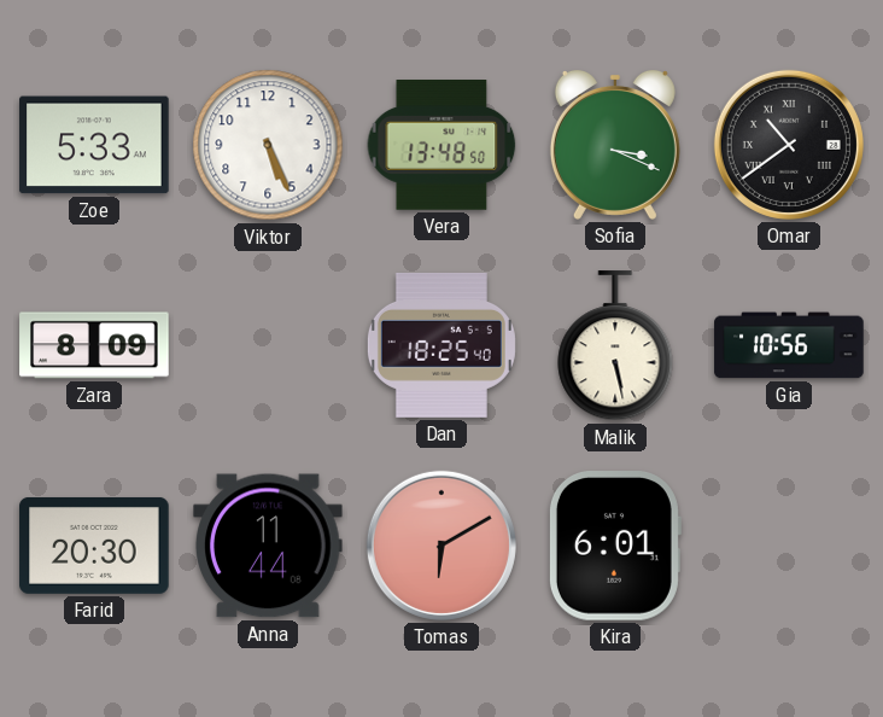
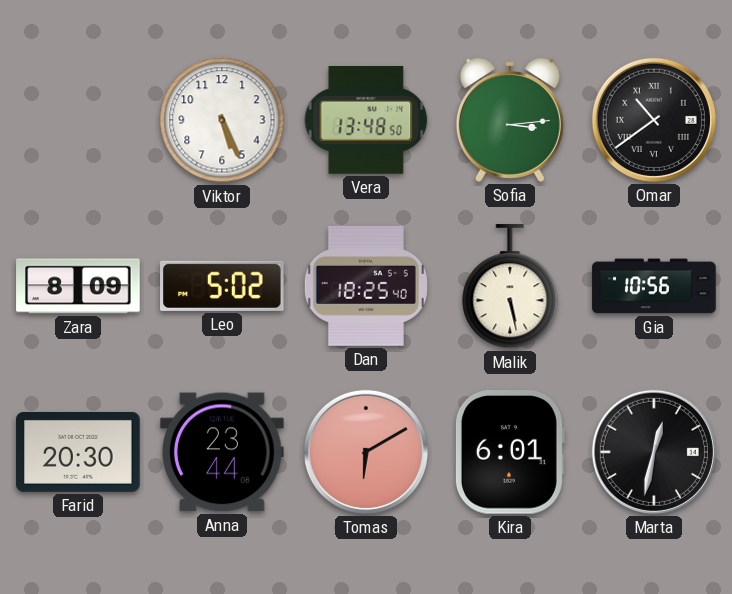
Zoe: 5:33 -> none
Sofia: 3:19 -> 3:14
Leo: none -> 5:02
Anna: 11:44 -> 23:44
Marta: none -> 12:32
